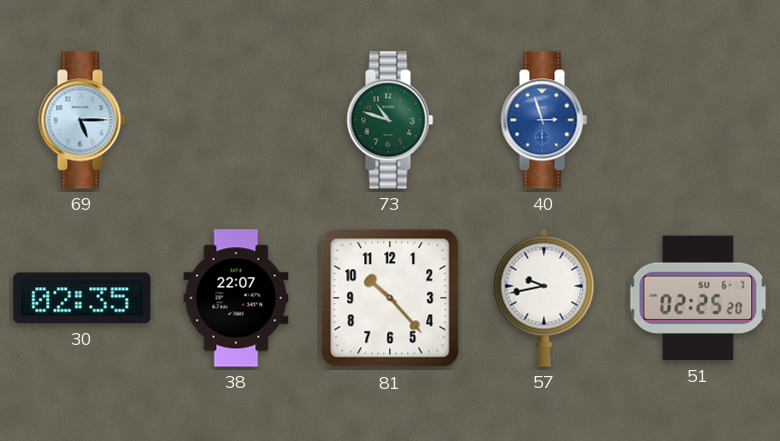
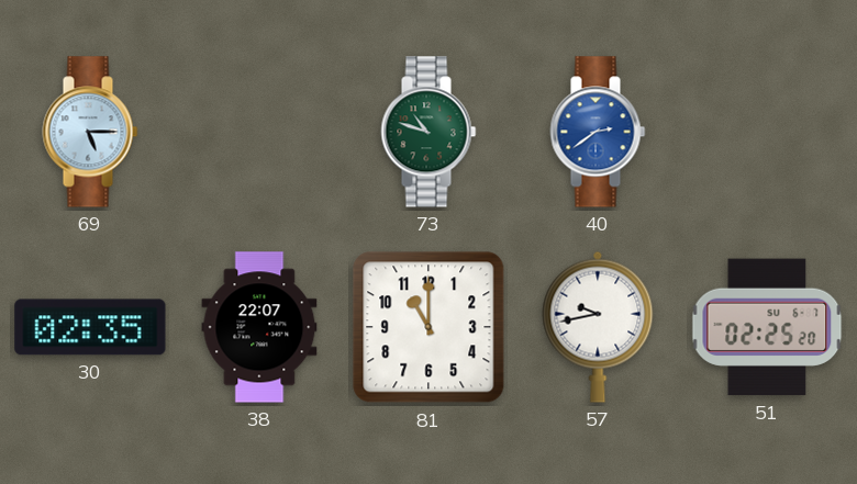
40: 2:57 -> 2:39
81: 10:23 -> 11:00
